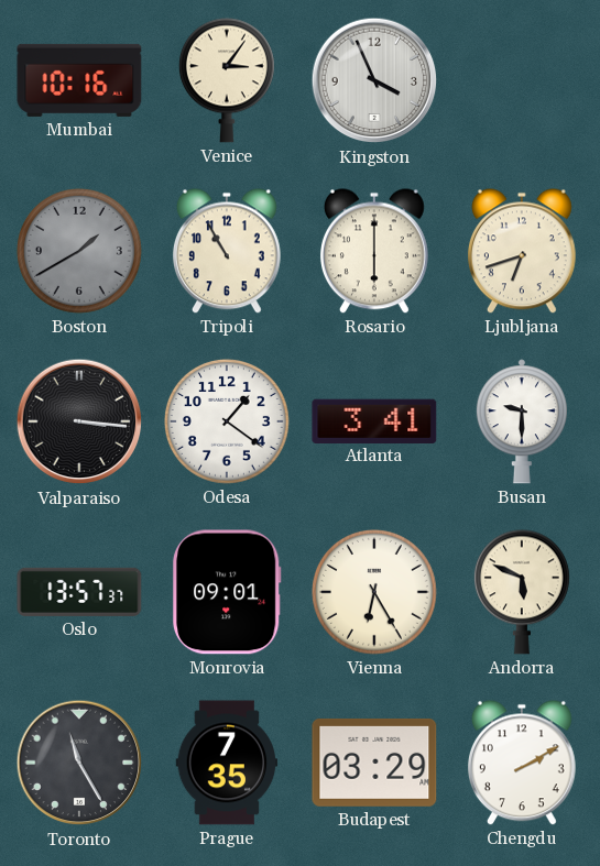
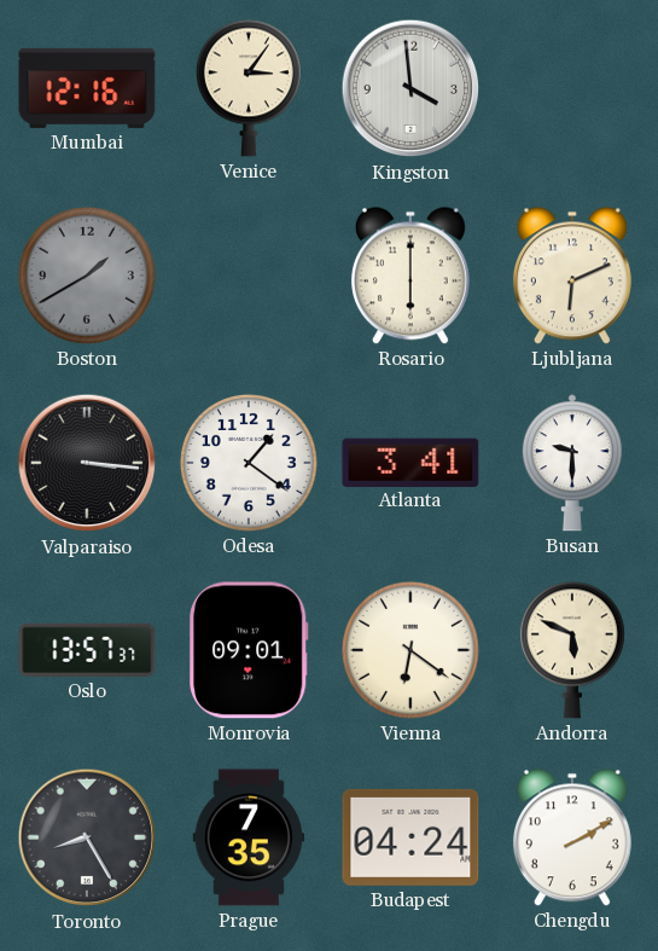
Mumbai: 10:16 -> 12:16
Kingston: 3:56 -> 3:59
Tripoli: 10:55 -> none
Ljubljana: 6:42 -> 6:11
Vienna: 6:25 -> 6:21
Toronto: 11:25 -> 8:25
Budapest: 03:29 -> 04:24
